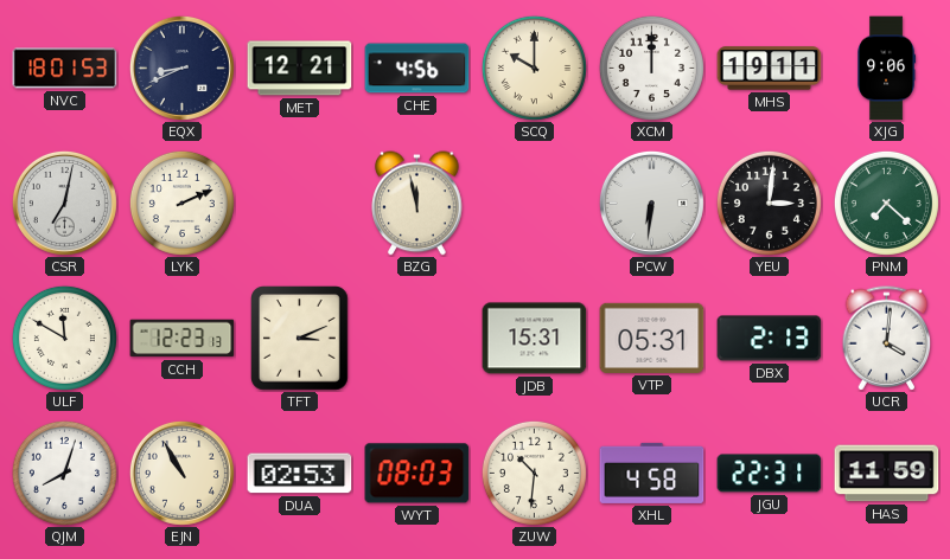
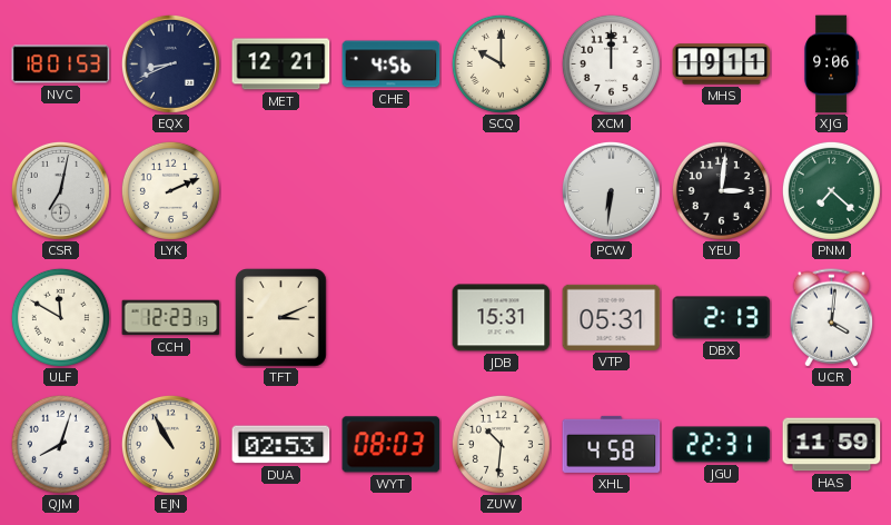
BZG: 11:58 -> none
